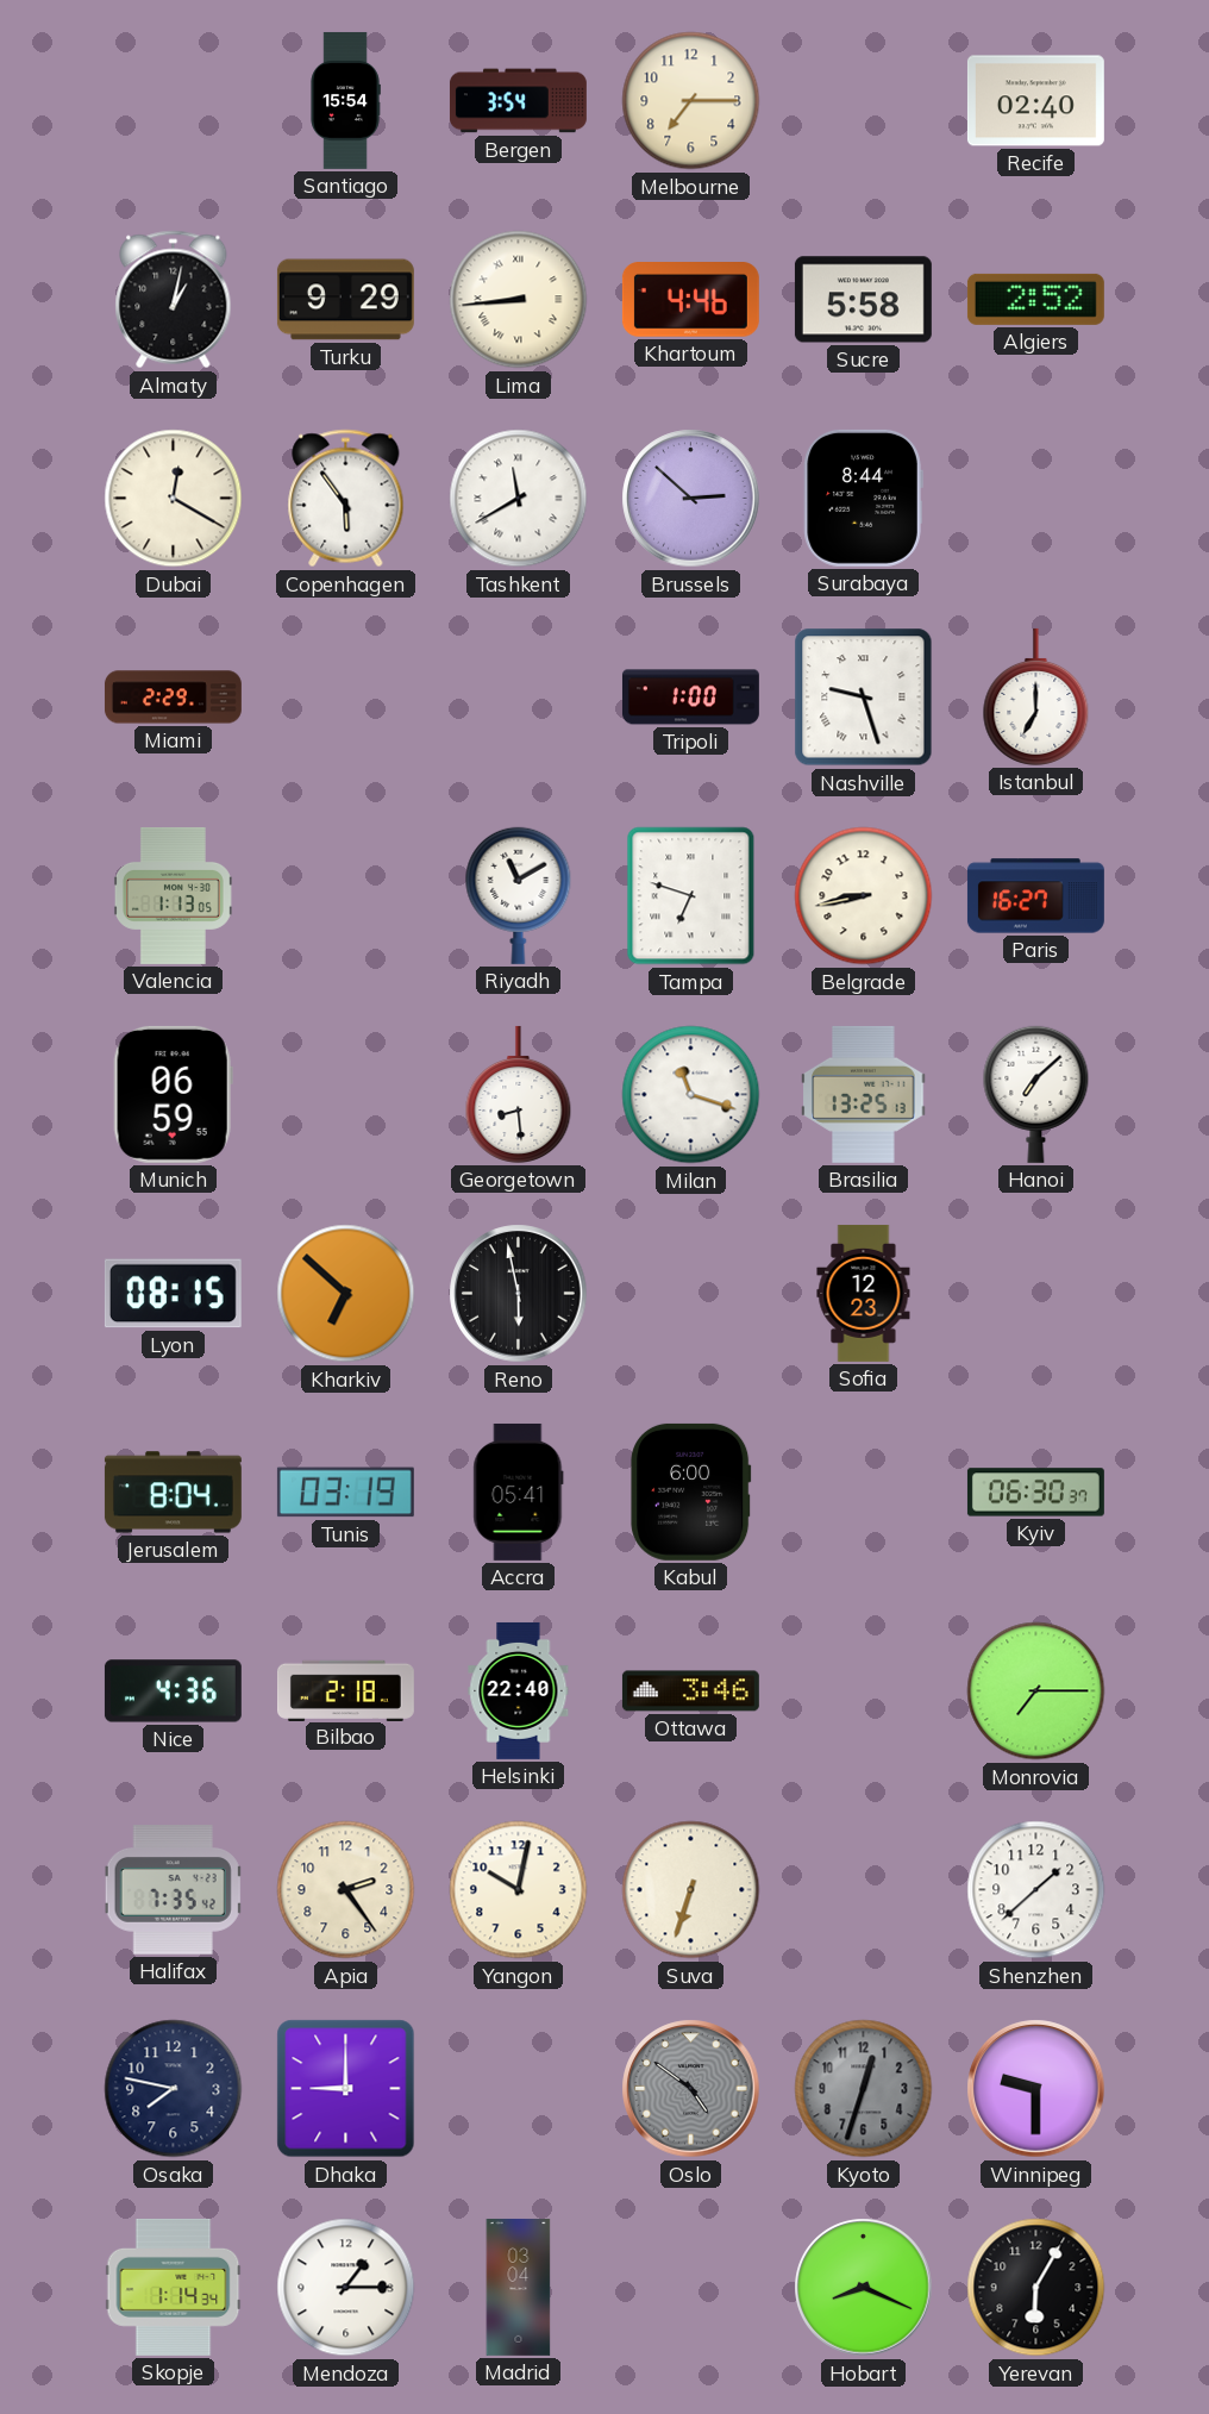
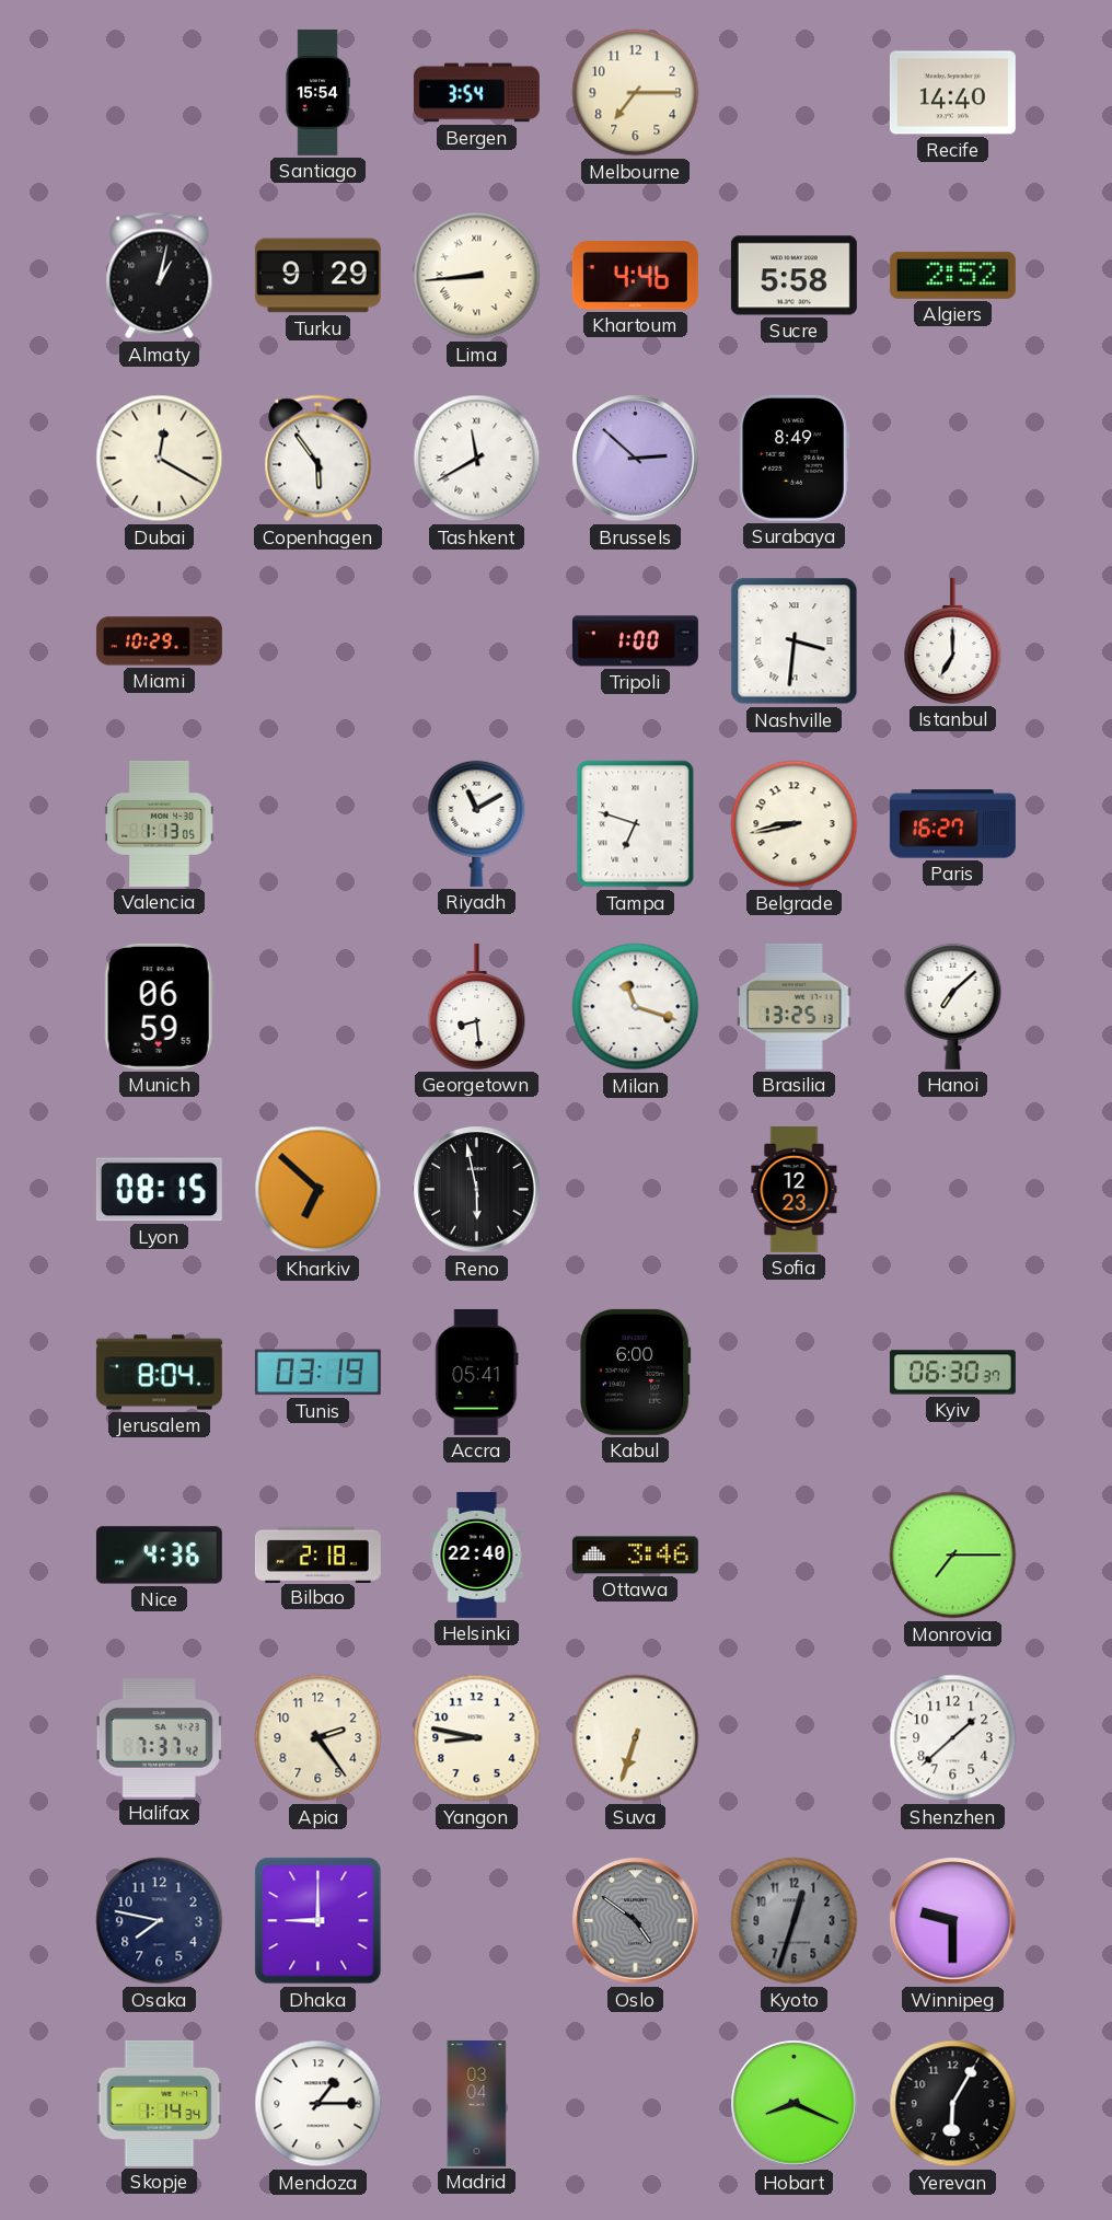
Recife: 02:40 -> 14:40
Surabaya: 8:44 -> 8:49
Miami: 2:29 -> 10:29
Nashville: 9:27 -> 3:31
Halifax: 7:35 -> 7:37
Yangon: 10:02 -> 8:47
